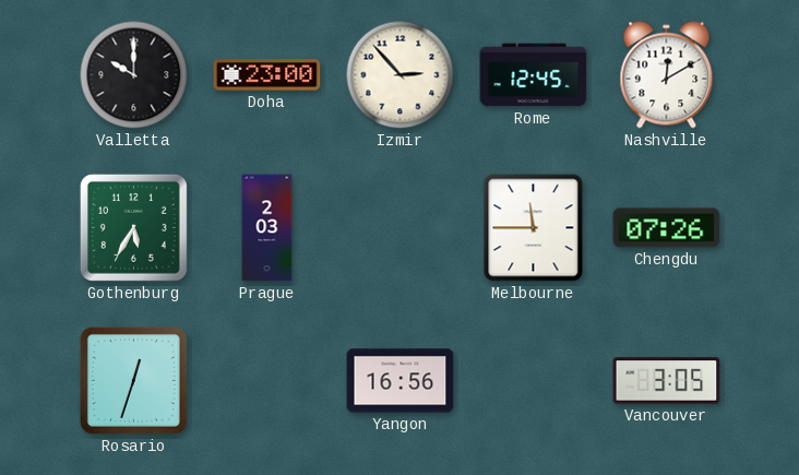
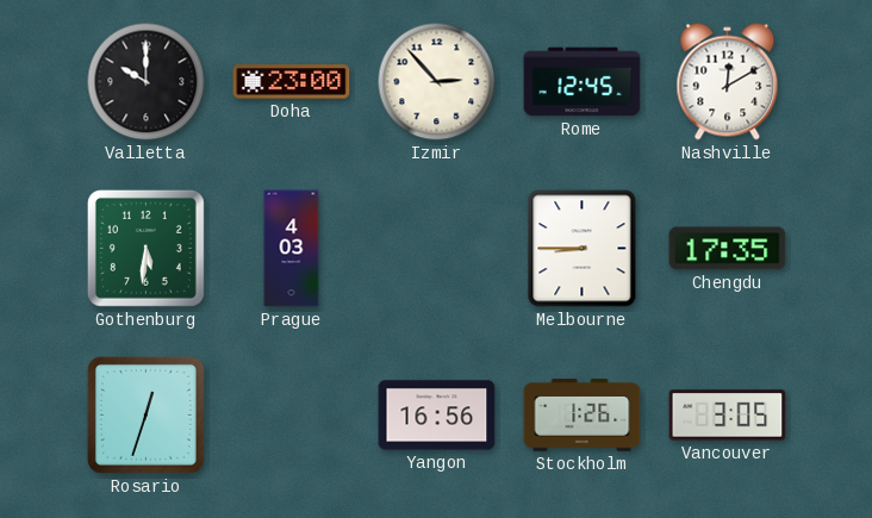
Gothenburg: 5:35 -> 5:31
Prague: 2:03 -> 4:03
Melbourne: 11:45 -> 8:45
Chengdu: 07:26 -> 17:35
Stockholm: none -> 1:26
